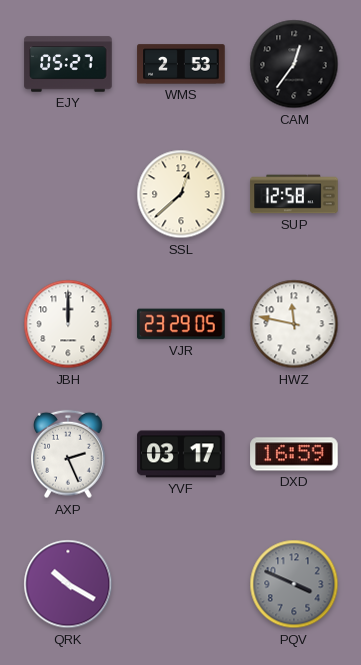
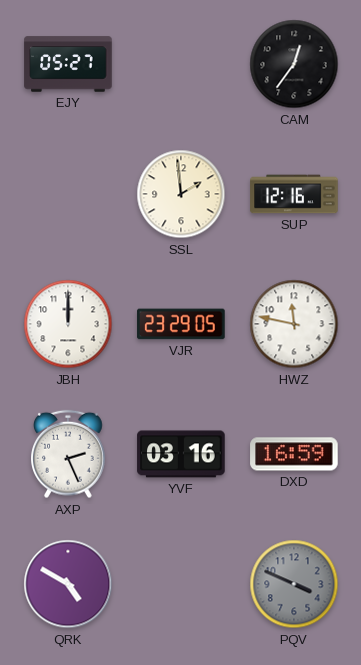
WMS: 2:53 -> none
SSL: 12:38 -> 1:59
SUP: 12:58 -> 12:16
YVF: 03:17 -> 03:16
QRK: 10:20 -> 4:50
